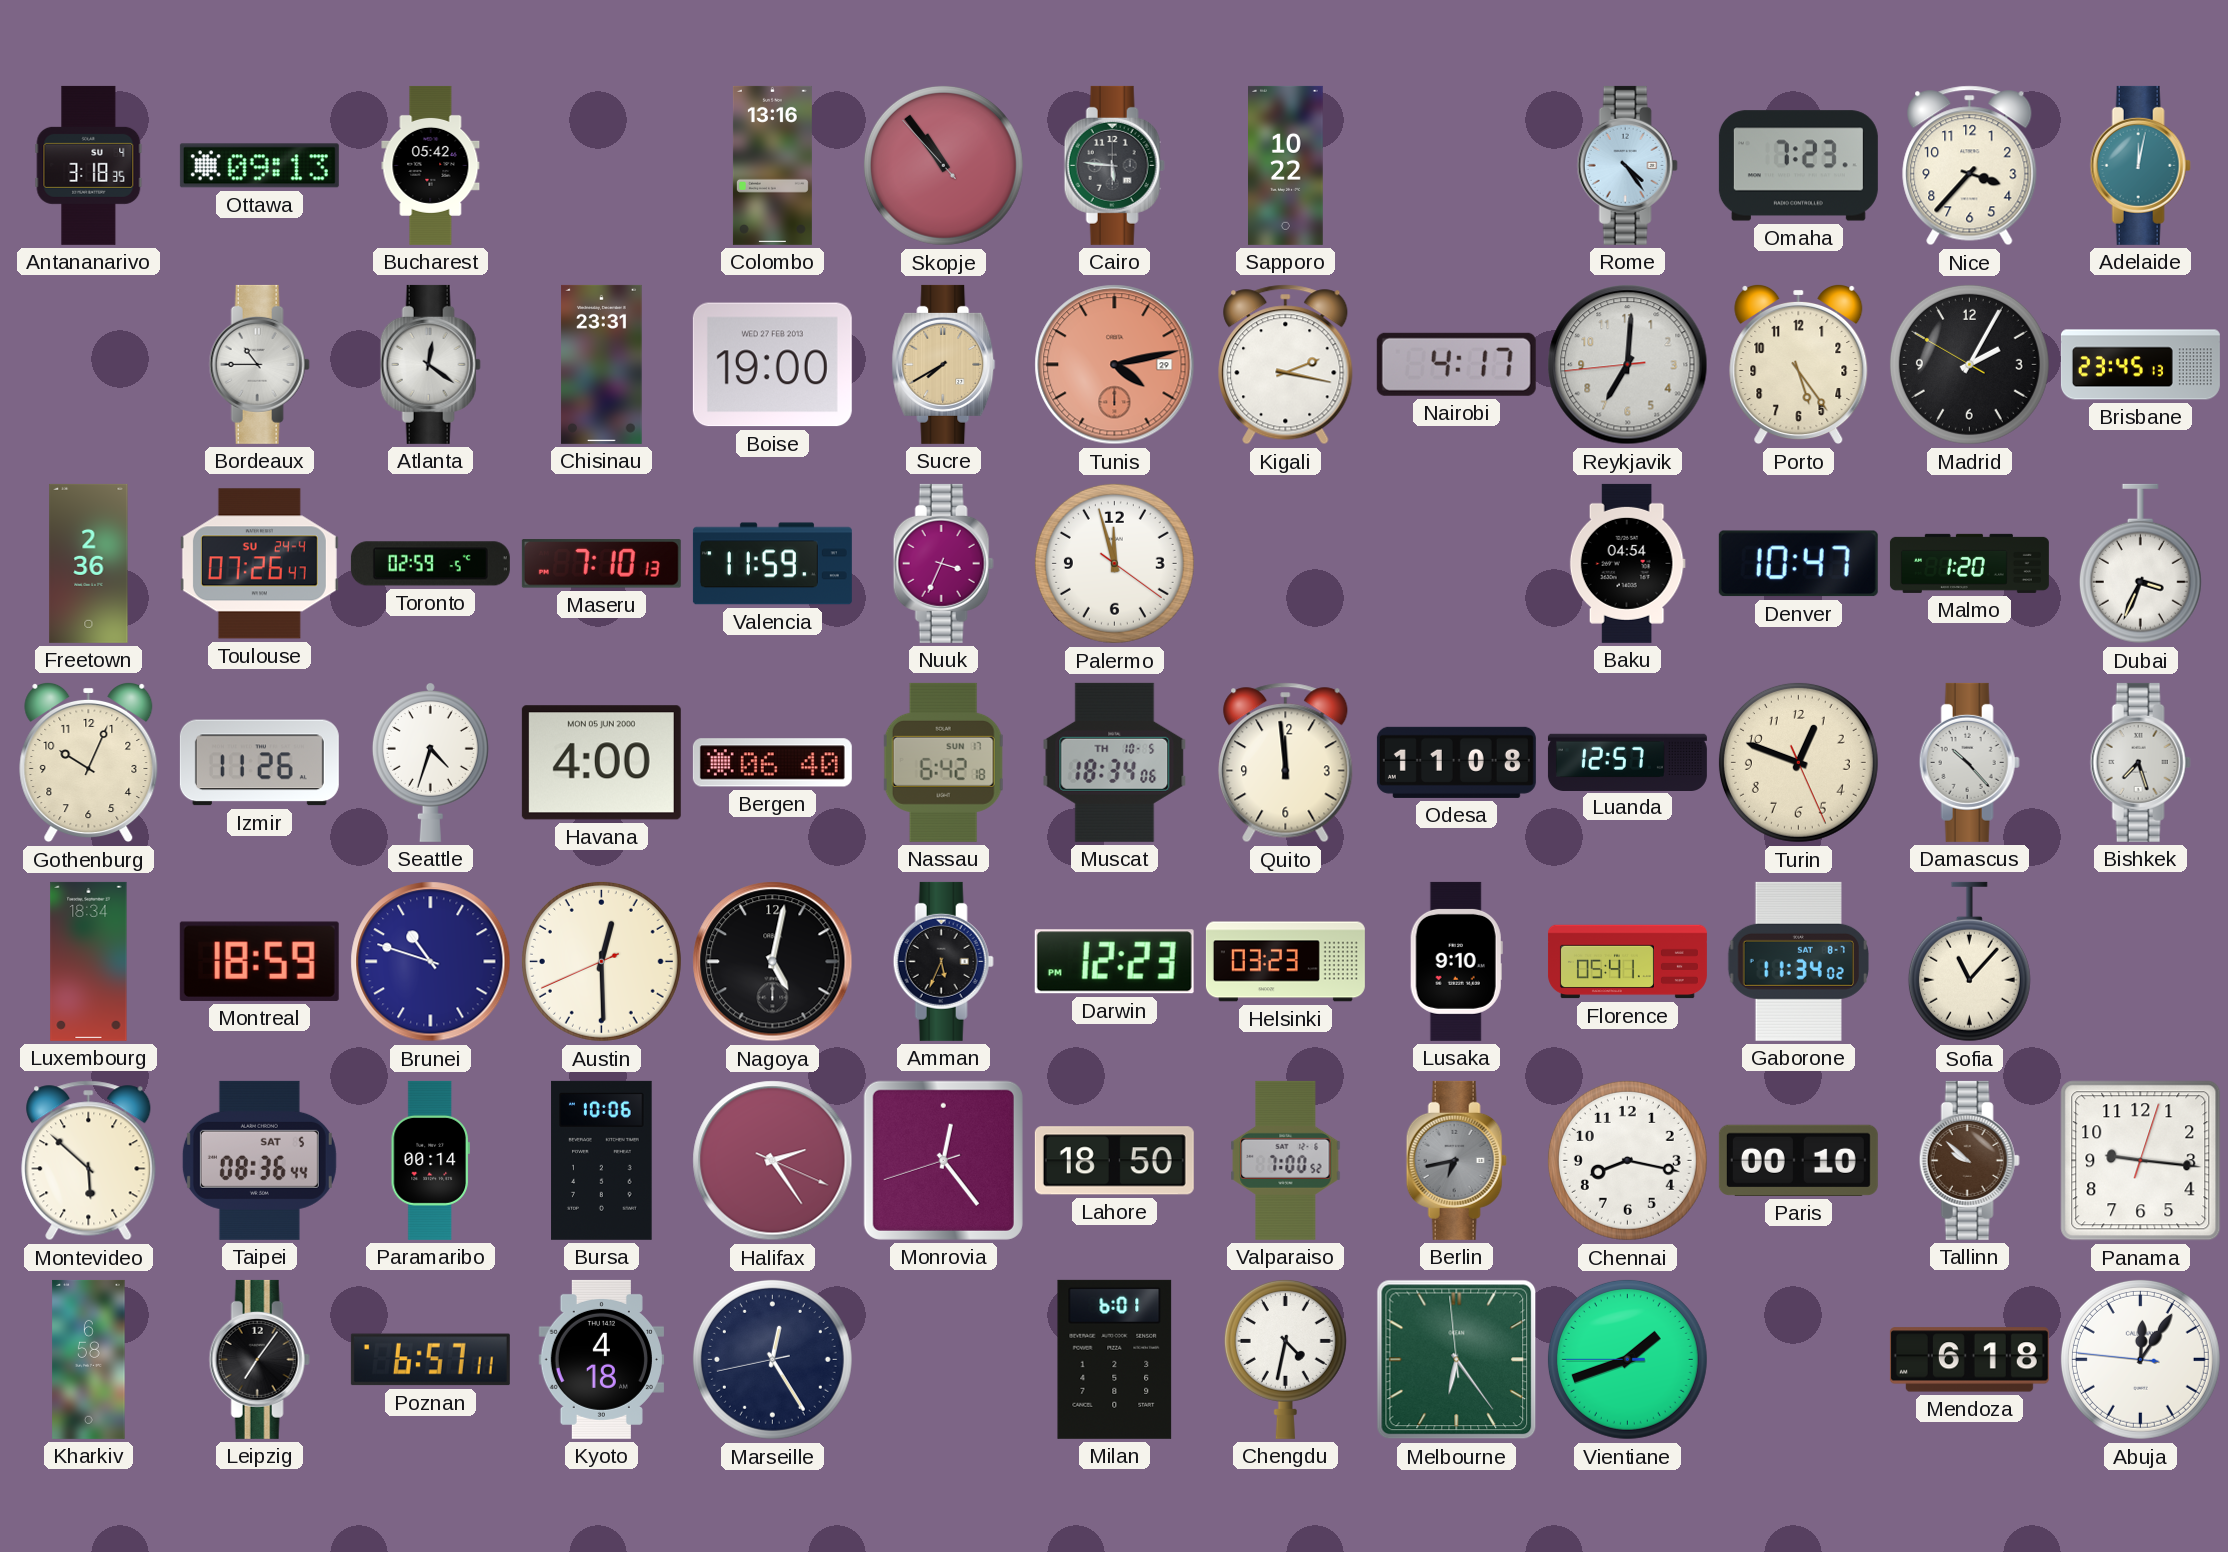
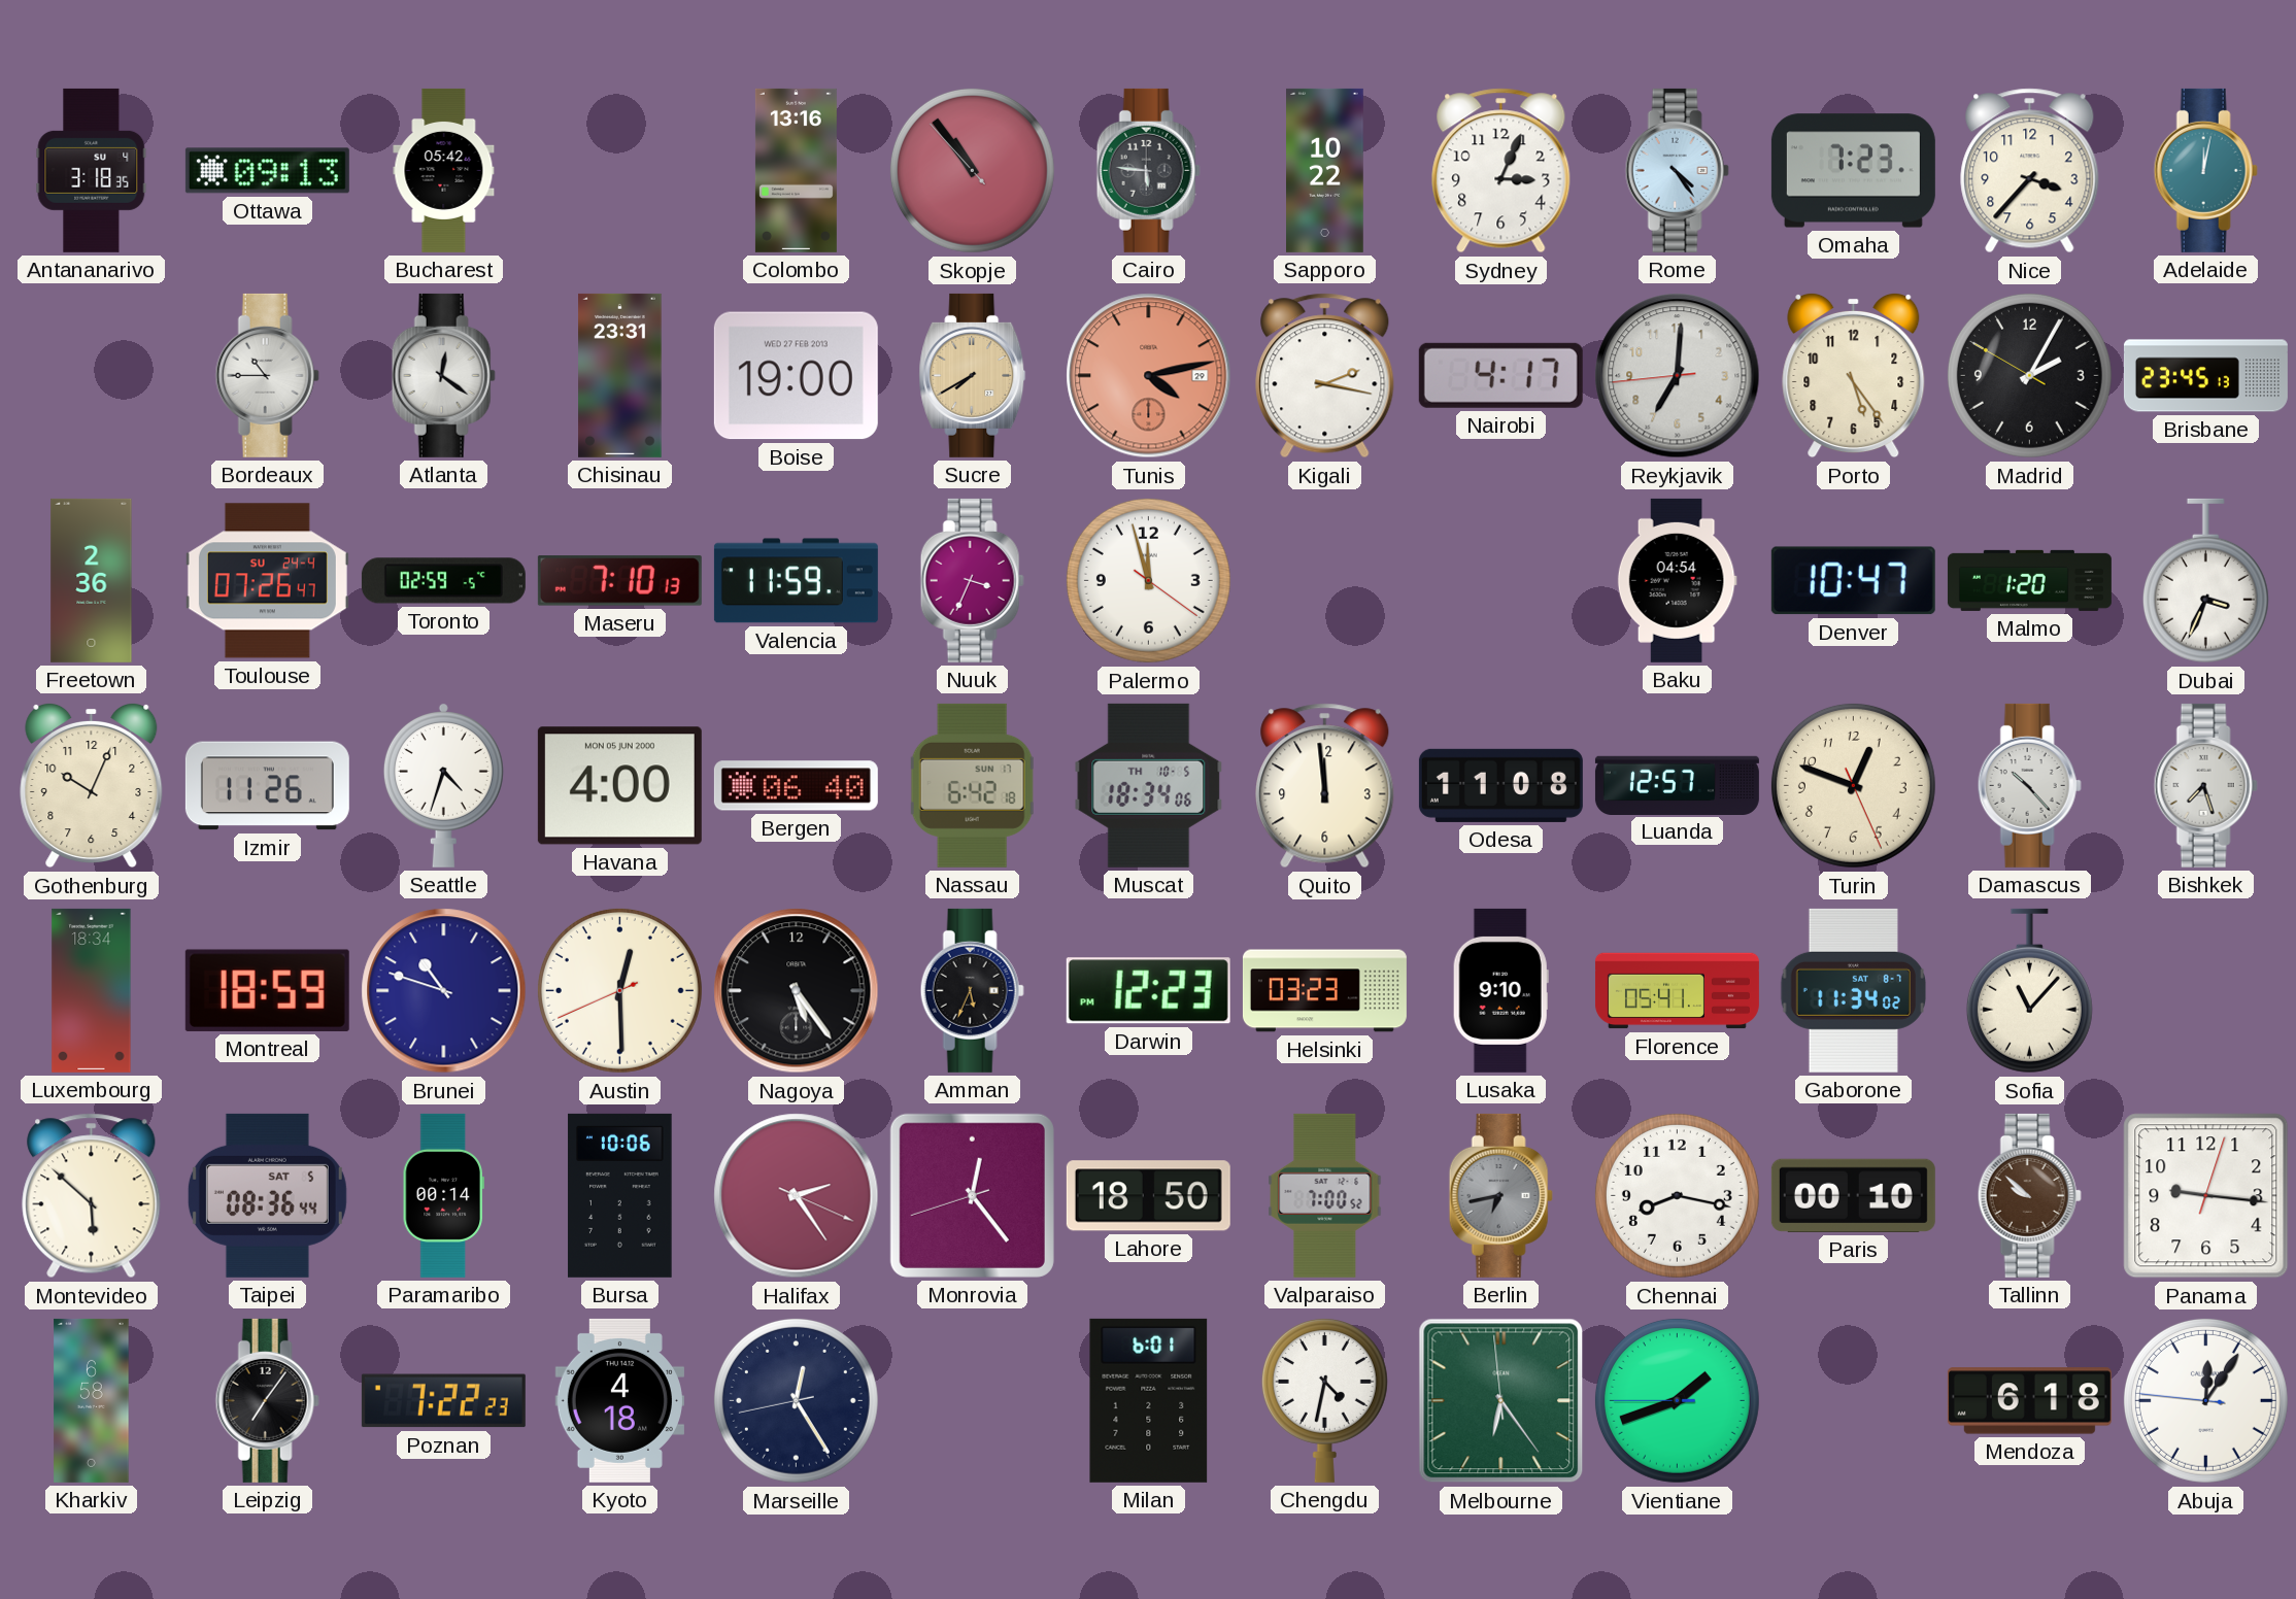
Sydney: none -> 3:04
Nagoya: 5:02 -> 5:24
Poznan: 6:57 -> 7:22
